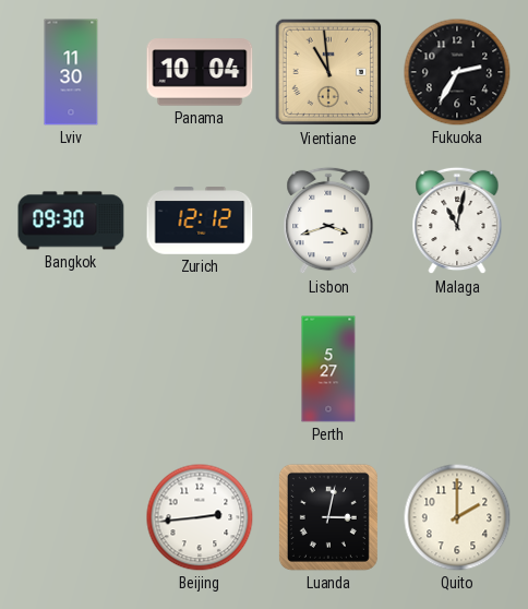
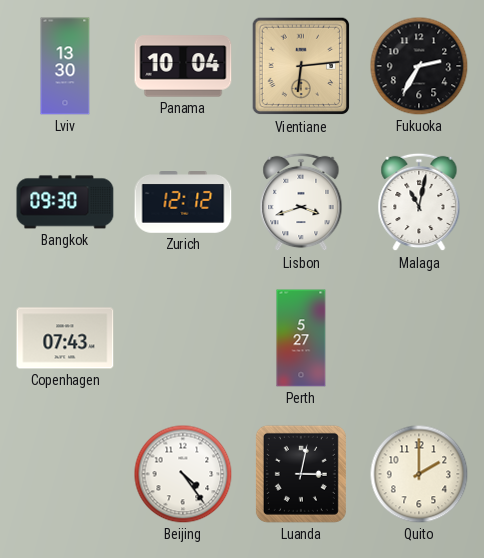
Lviv: 11:30 -> 13:30
Vientiane: 10:59 -> 6:14
Copenhagen: none -> 07:43
Beijing: 2:44 -> 4:24
